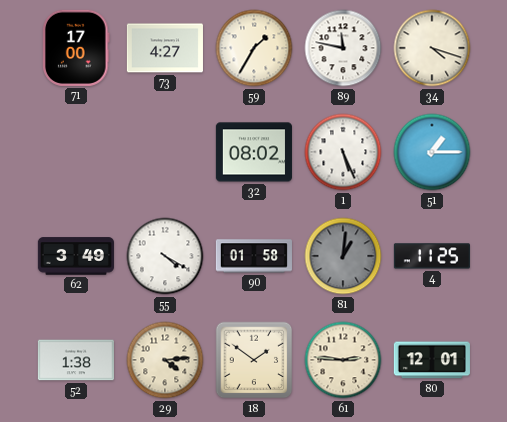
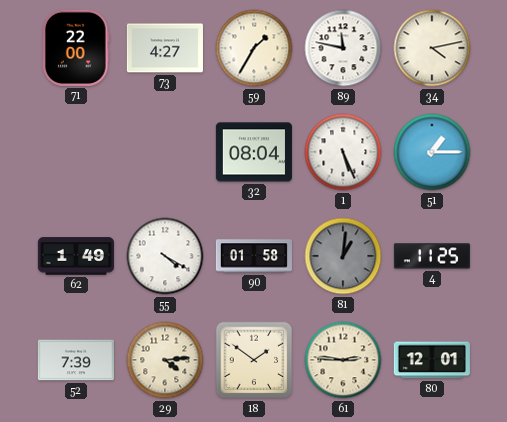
71: 17:00 -> 22:00
34: 4:18 -> 4:13
32: 08:02 -> 08:04
62: 3:49 -> 1:49
52: 1:38 -> 7:39
